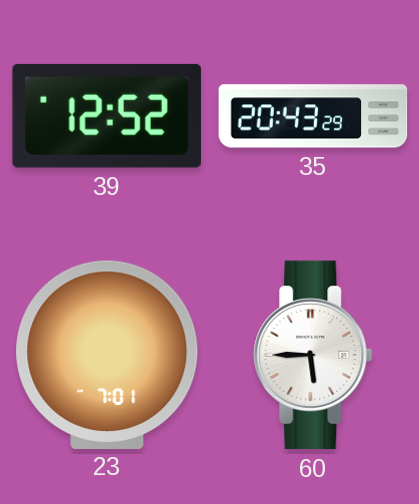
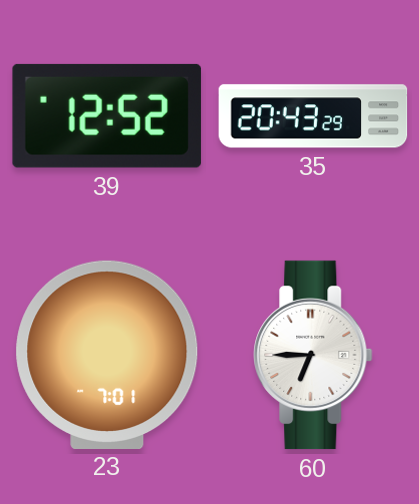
60: 5:45 -> 6:45
